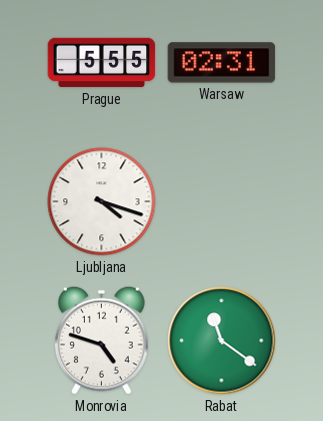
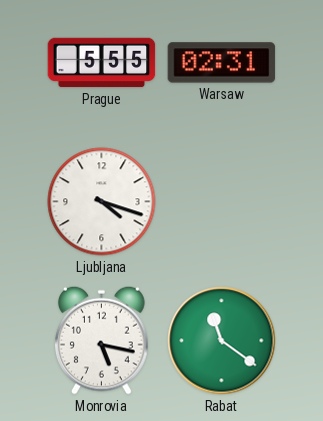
Monrovia: 4:48 -> 5:17
